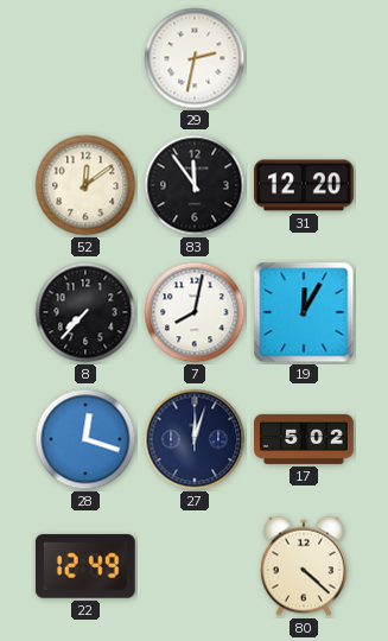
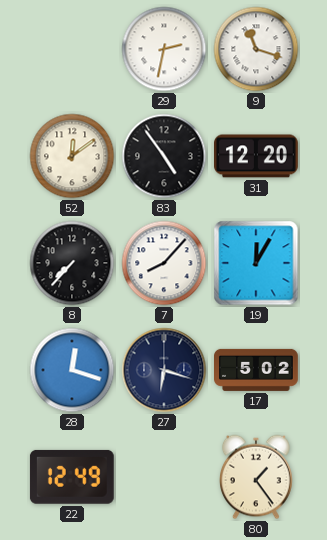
9: none -> 11:18
83: 11:54 -> 4:54
7: 8:02 -> 8:07
27: 12:03 -> 6:18
80: 4:22 -> 1:24
